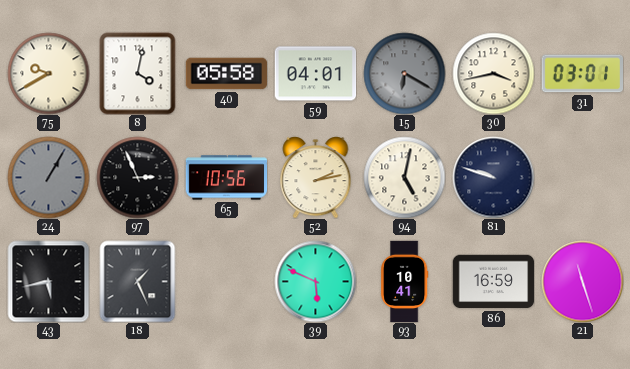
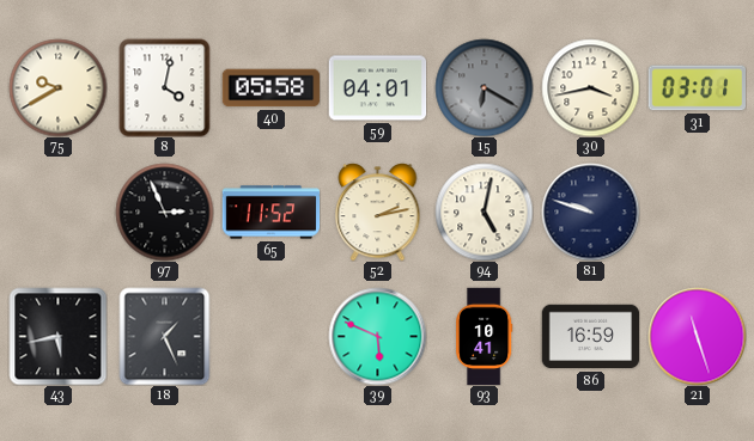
24: 1:05 -> none
65: 10:56 -> 11:52
